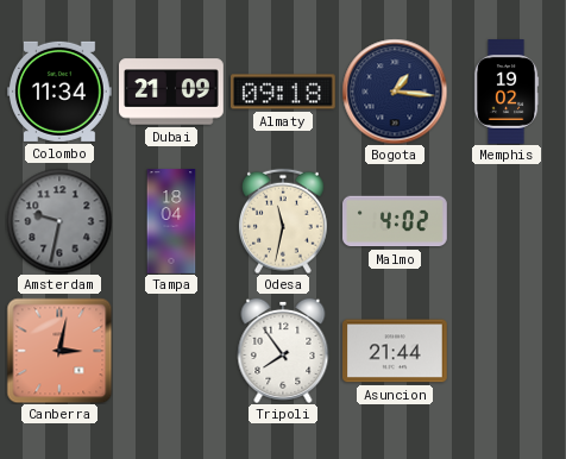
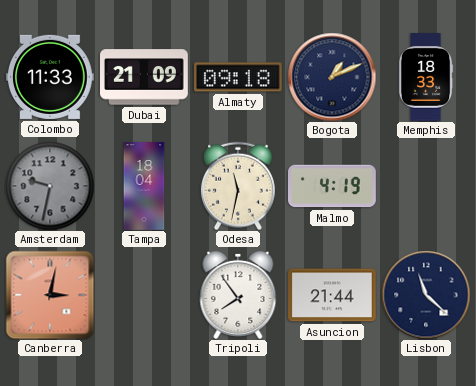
Colombo: 11:34 -> 11:33
Bogota: 1:16 -> 1:11
Memphis: 19:02 -> 18:33
Malmo: 4:02 -> 4:19
Lisbon: none -> 11:22
